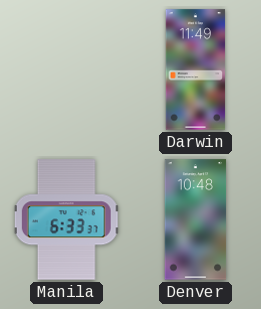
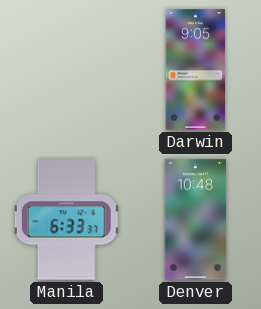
Darwin: 11:49 -> 9:05
